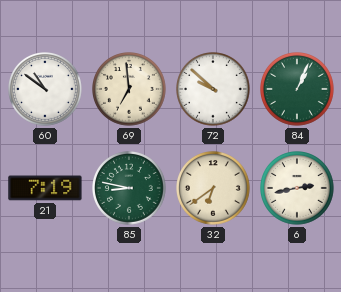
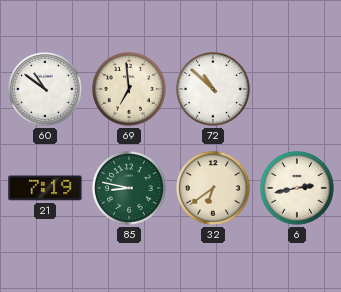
72: 9:52 -> 10:52
84: 1:04 -> none
